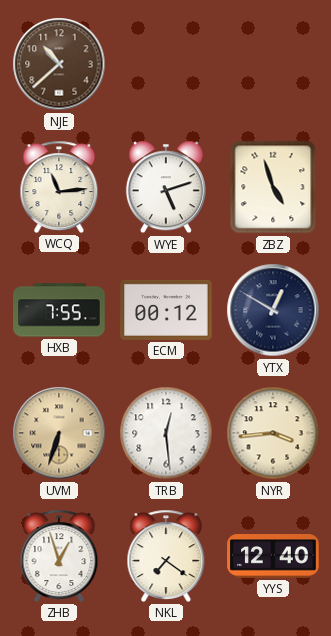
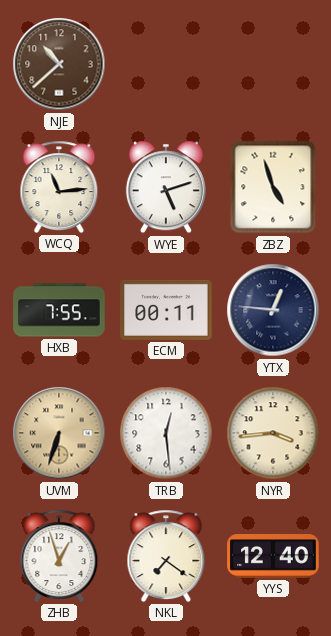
ECM: 00:12 -> 00:11
YTX: 12:50 -> 12:46
